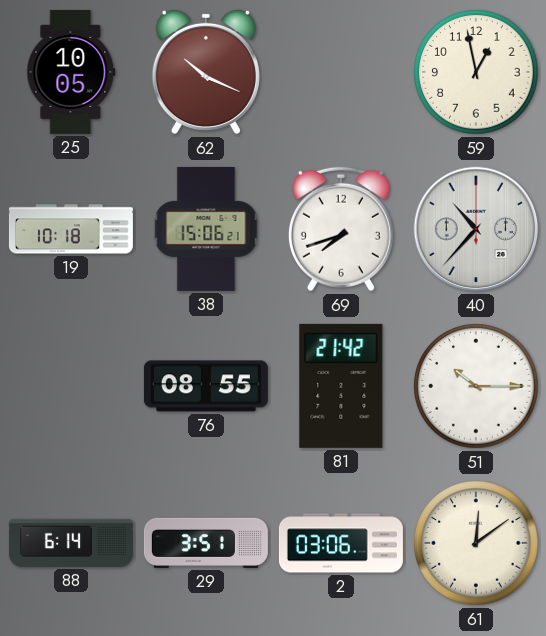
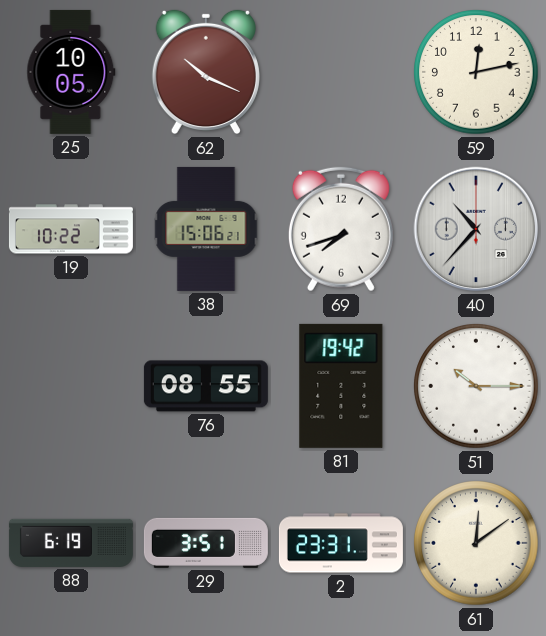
59: 12:58 -> 12:13
19: 10:18 -> 10:22
81: 21:42 -> 19:42
88: 6:14 -> 6:19
2: 03:06 -> 23:31
